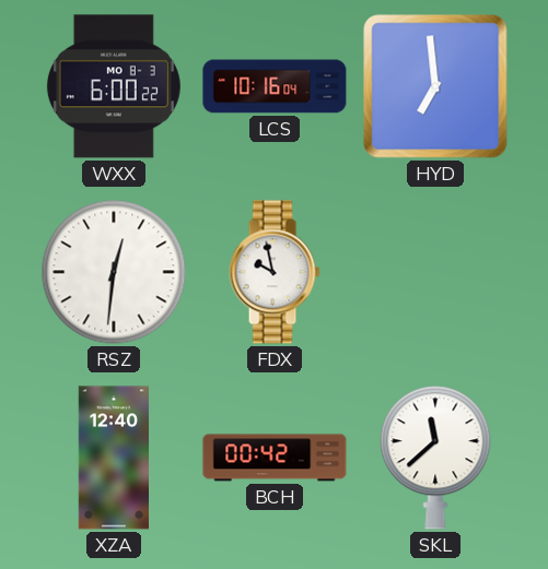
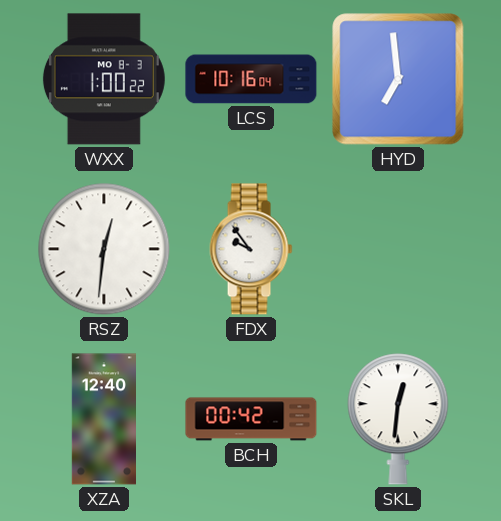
WXX: 6:00 -> 1:00
FDX: 9:58 -> 9:54
SKL: 11:38 -> 12:31
